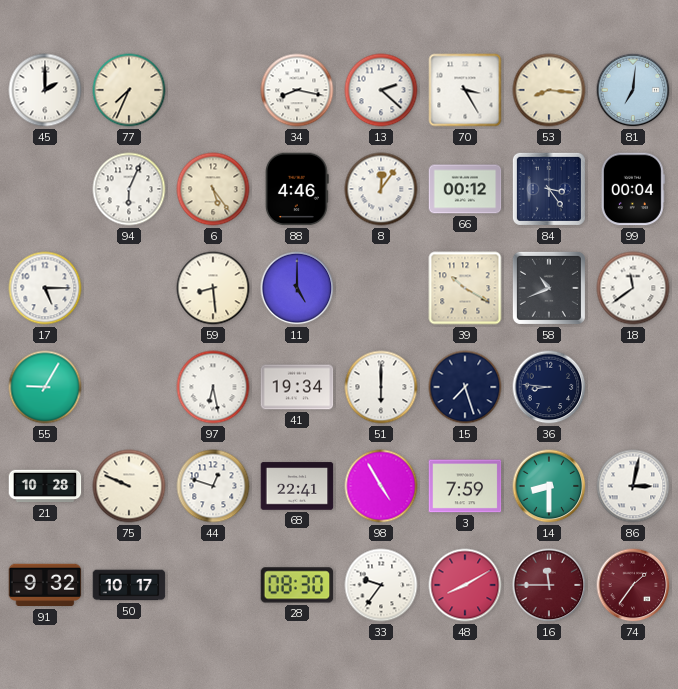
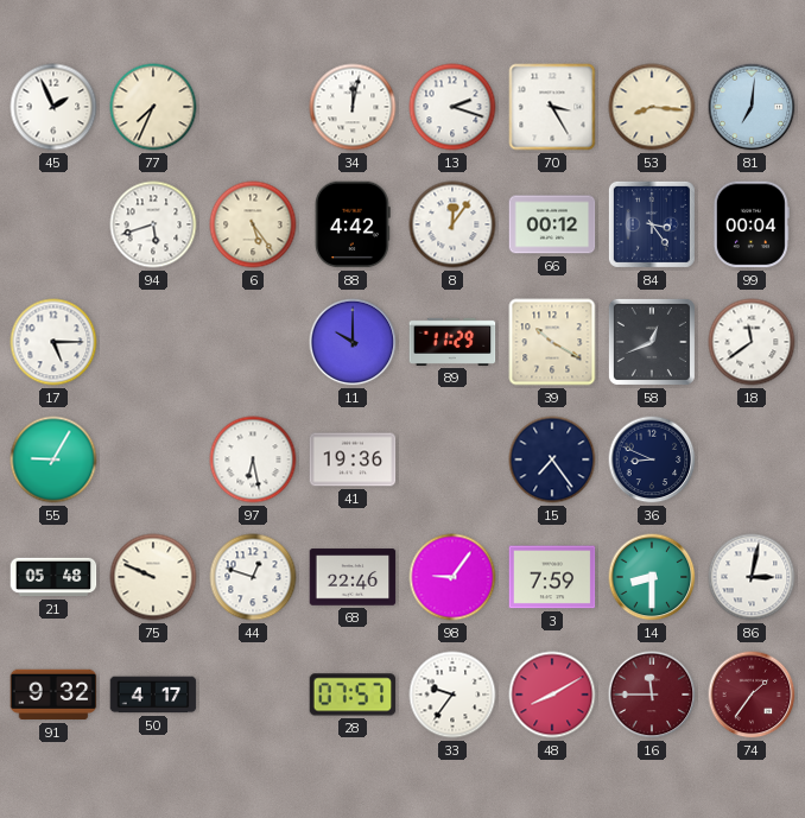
45: 2:00 -> 1:56
34: 8:17 -> 12:02
13: 2:22 -> 2:18
94: 6:04 -> 5:42
88: 4:46 -> 4:42
59: 8:29 -> none
11: 5:00 -> 10:00
89: none -> 11:29
58: 10:41 -> 12:41
41: 19:34 -> 19:36
51: 6:00 -> none
15: 7:27 -> 7:24
36: 8:46 -> 8:49
21: 10:28 -> 05:48
68: 22:41 -> 22:46
98: 4:55 -> 9:06
50: 10:17 -> 4:17
28: 08:30 -> 07:57
